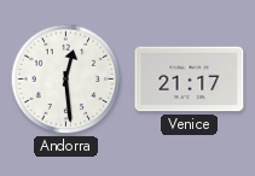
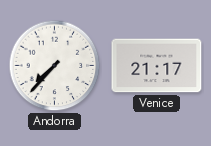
Andorra: 12:29 -> 7:37
